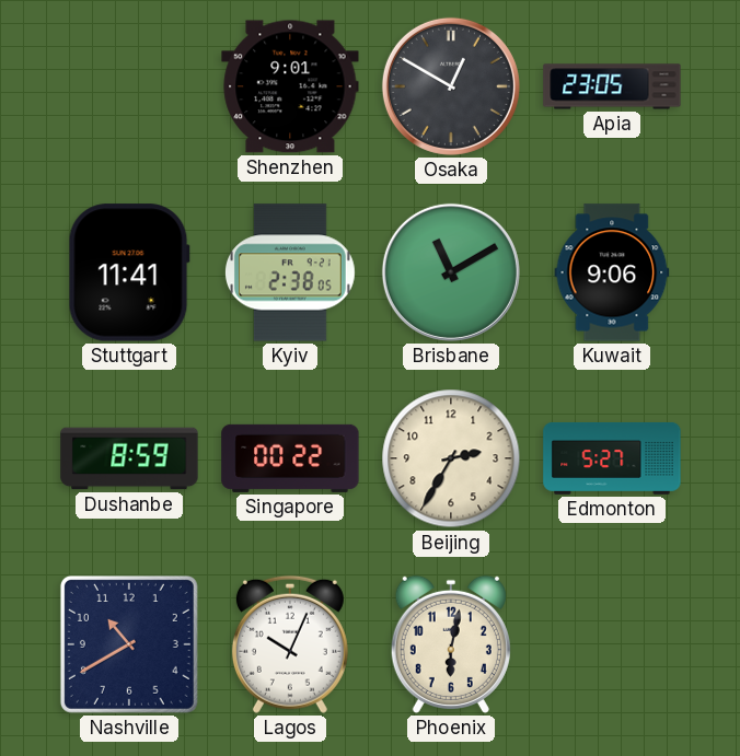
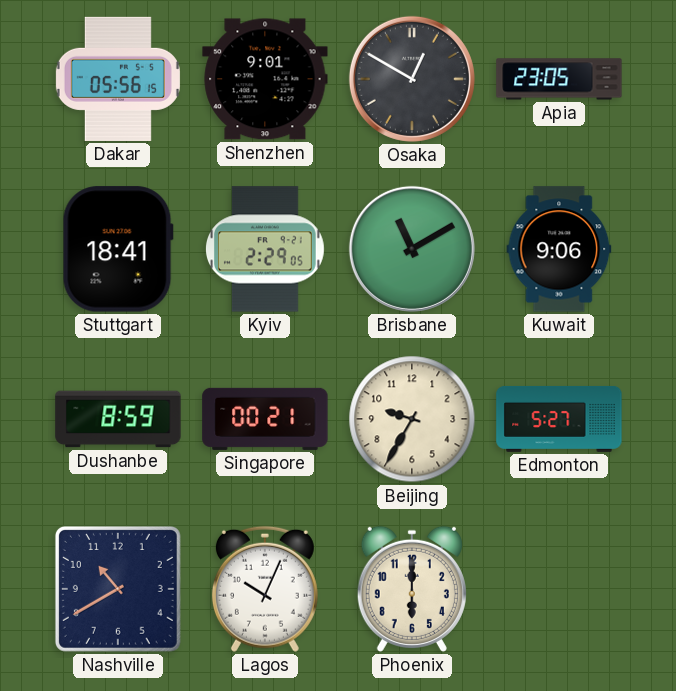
Dakar: none -> 05:56
Stuttgart: 11:41 -> 18:41
Kyiv: 2:38 -> 2:29
Singapore: 00:22 -> 00:21
Beijing: 2:35 -> 9:35
Phoenix: 6:02 -> 6:00
